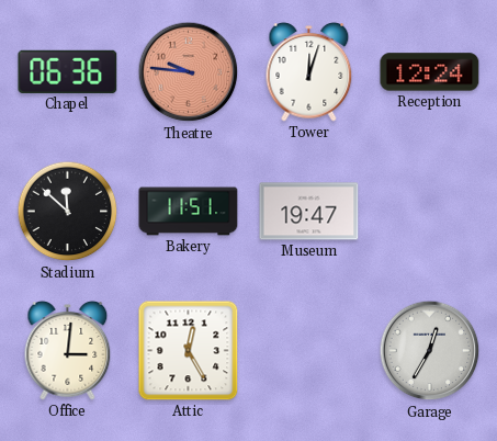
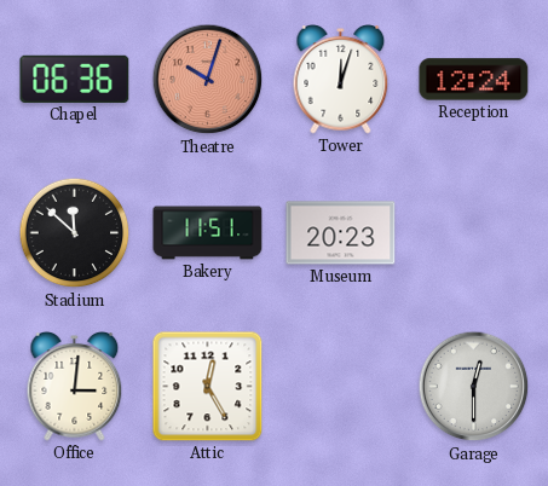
Theatre: 9:46 -> 10:03
Museum: 19:47 -> 20:23
Garage: 12:35 -> 12:30
